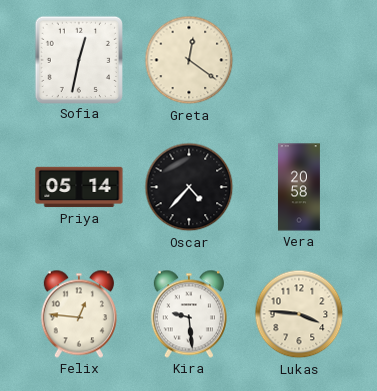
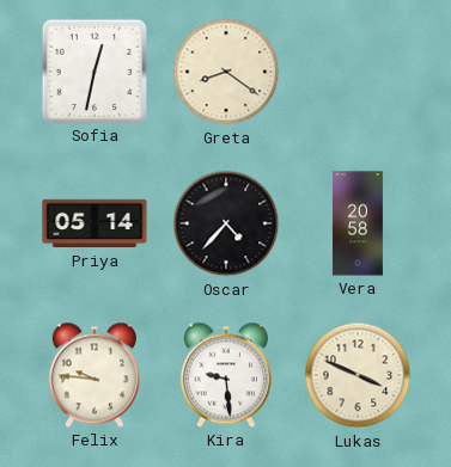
Greta: 12:21 -> 8:21
Felix: 12:46 -> 9:46
Lukas: 3:46 -> 3:49
